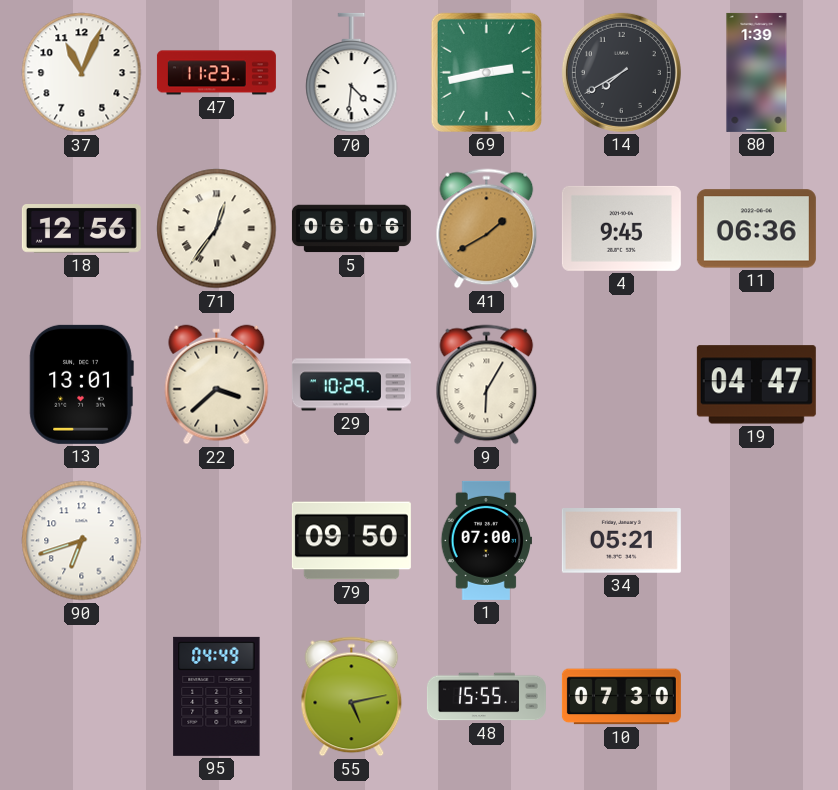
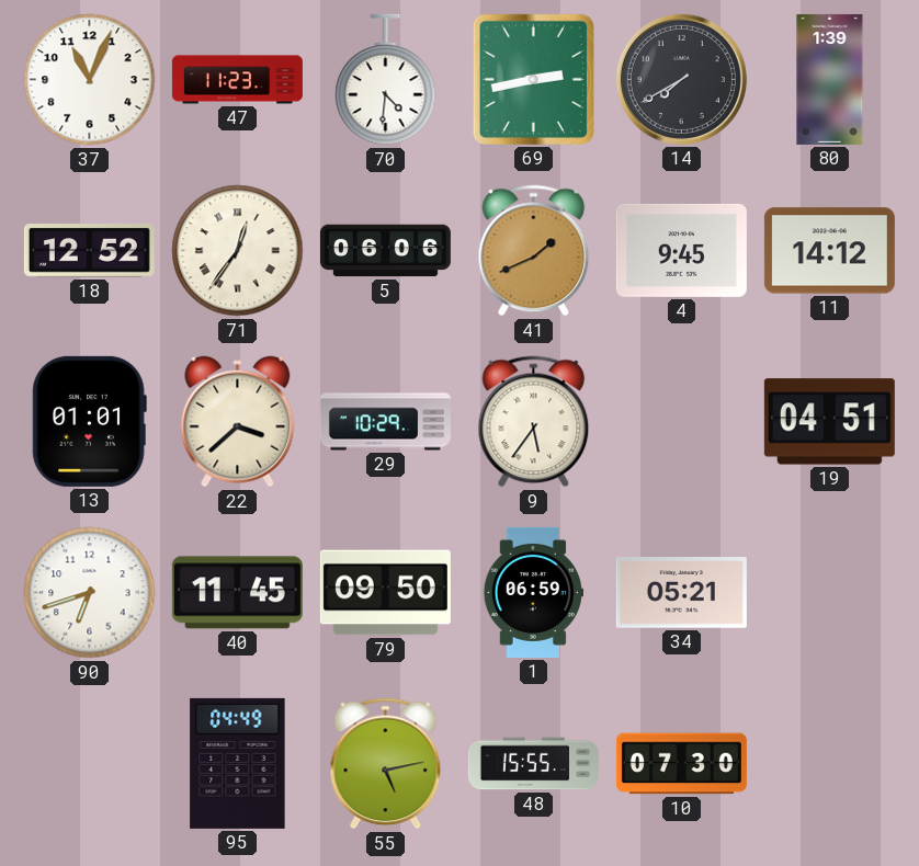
18: 12:56 -> 12:52
41: 1:40 -> 1:41
11: 06:36 -> 14:12
13: 13:01 -> 01:01
9: 6:05 -> 5:36
19: 04:47 -> 04:51
40: none -> 11:45
1: 07:00 -> 06:59
